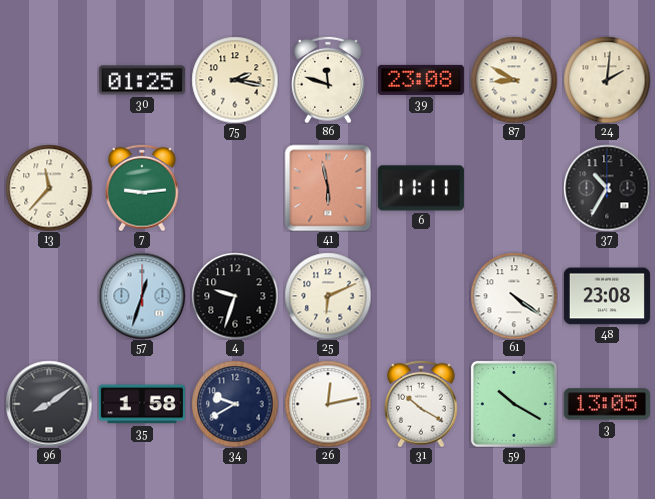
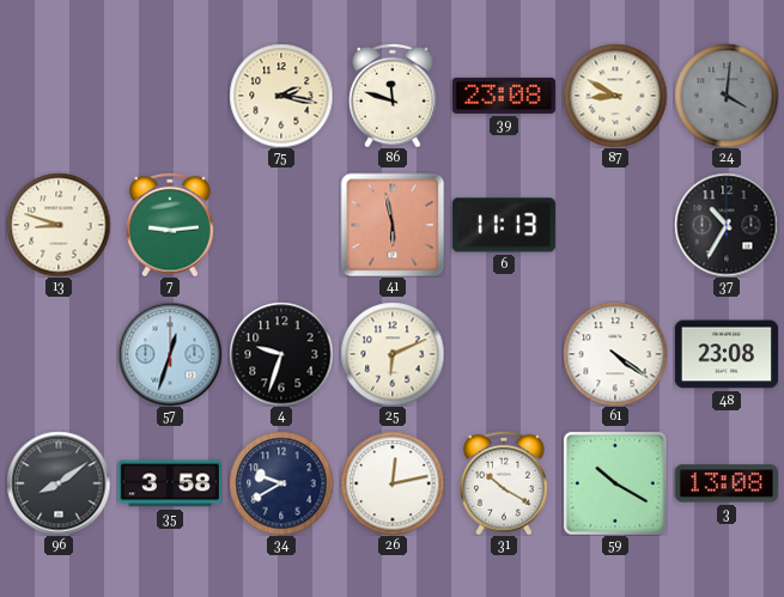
30: 01:25 -> none
24: 2:01 -> 4:01
24 dial: cream -> grey
13: 11:37 -> 8:48
6: 11:11 -> 11:13
35: 1:58 -> 3:58
3: 13:05 -> 13:08
